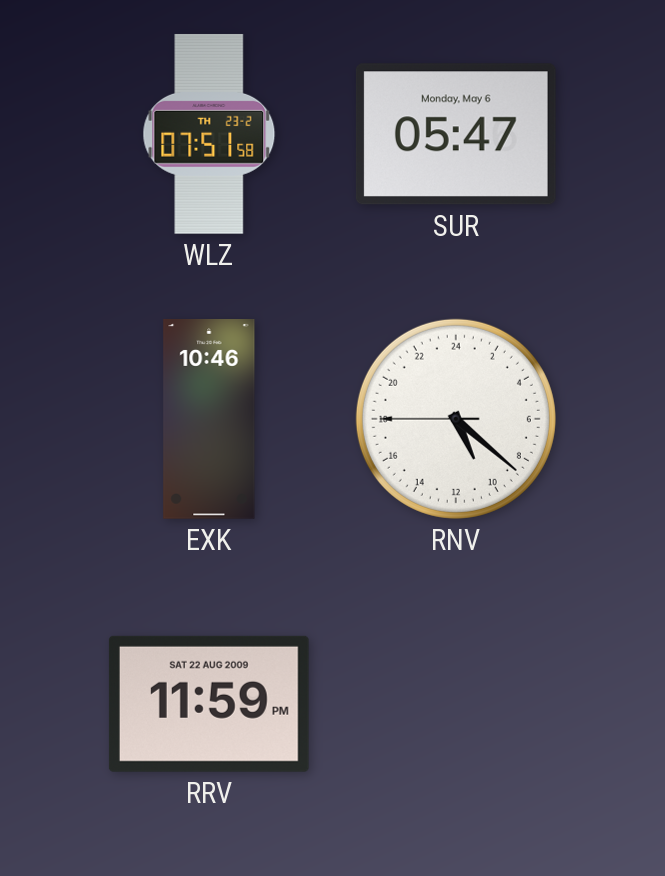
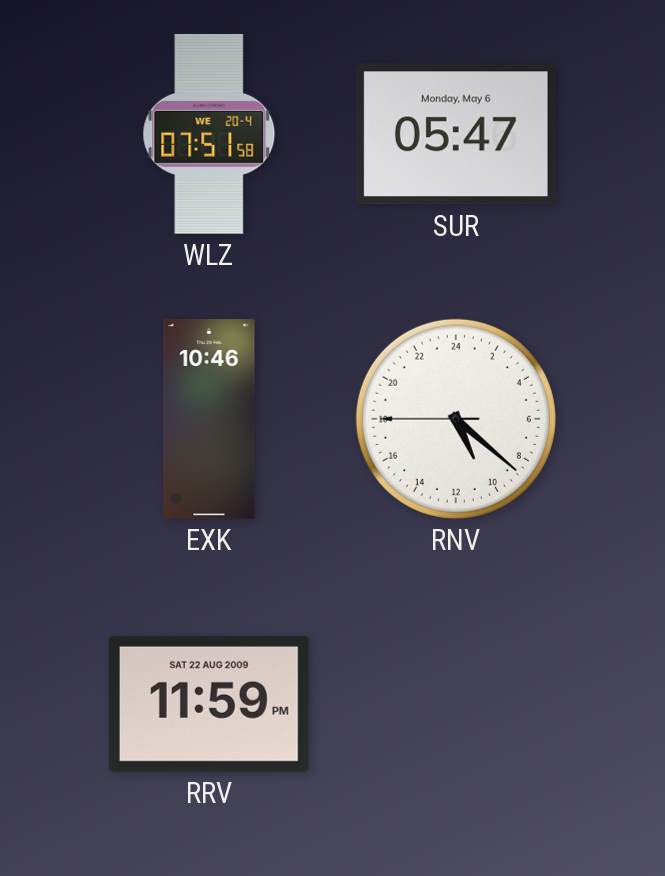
WLZ date: TH 23-2 -> WE 20-4
